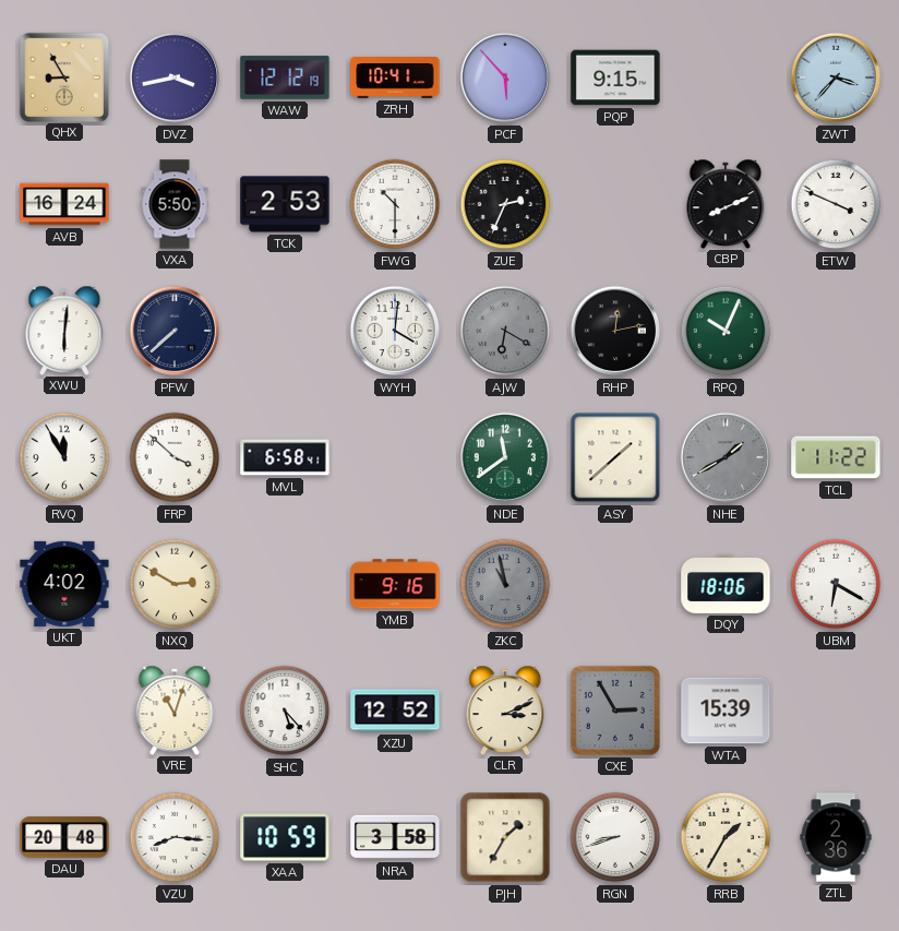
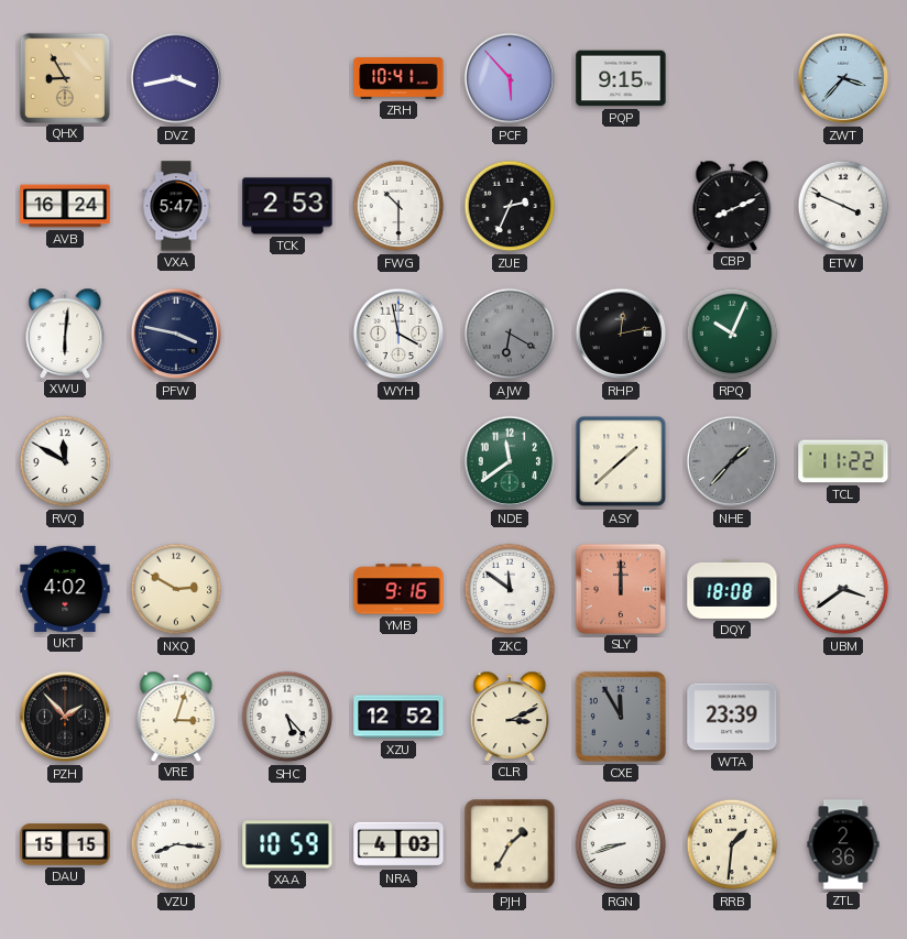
WAW: 12:12 -> none
VXA: 5:50 -> 5:47
PFW: 7:38 -> 3:47
WYH: 4:01 -> 3:58
RVQ: 11:55 -> 11:50
FRP: 3:52 -> none
MVL: 6:58 -> none
NHE: 1:40 -> 1:37
ZKC: 10:58 -> 11:51
ZKC dial: grey -> white
SLY: none -> 12:00
DQY: 18:06 -> 18:08
UBM: 6:20 -> 3:39
PZH: none -> 1:53
VRE: 11:03 -> 3:03
CXE: 2:55 -> 11:55
WTA: 15:39 -> 23:39
DAU: 20:48 -> 15:15
NRA: 3:58 -> 4:03
RRB: 1:35 -> 1:31
